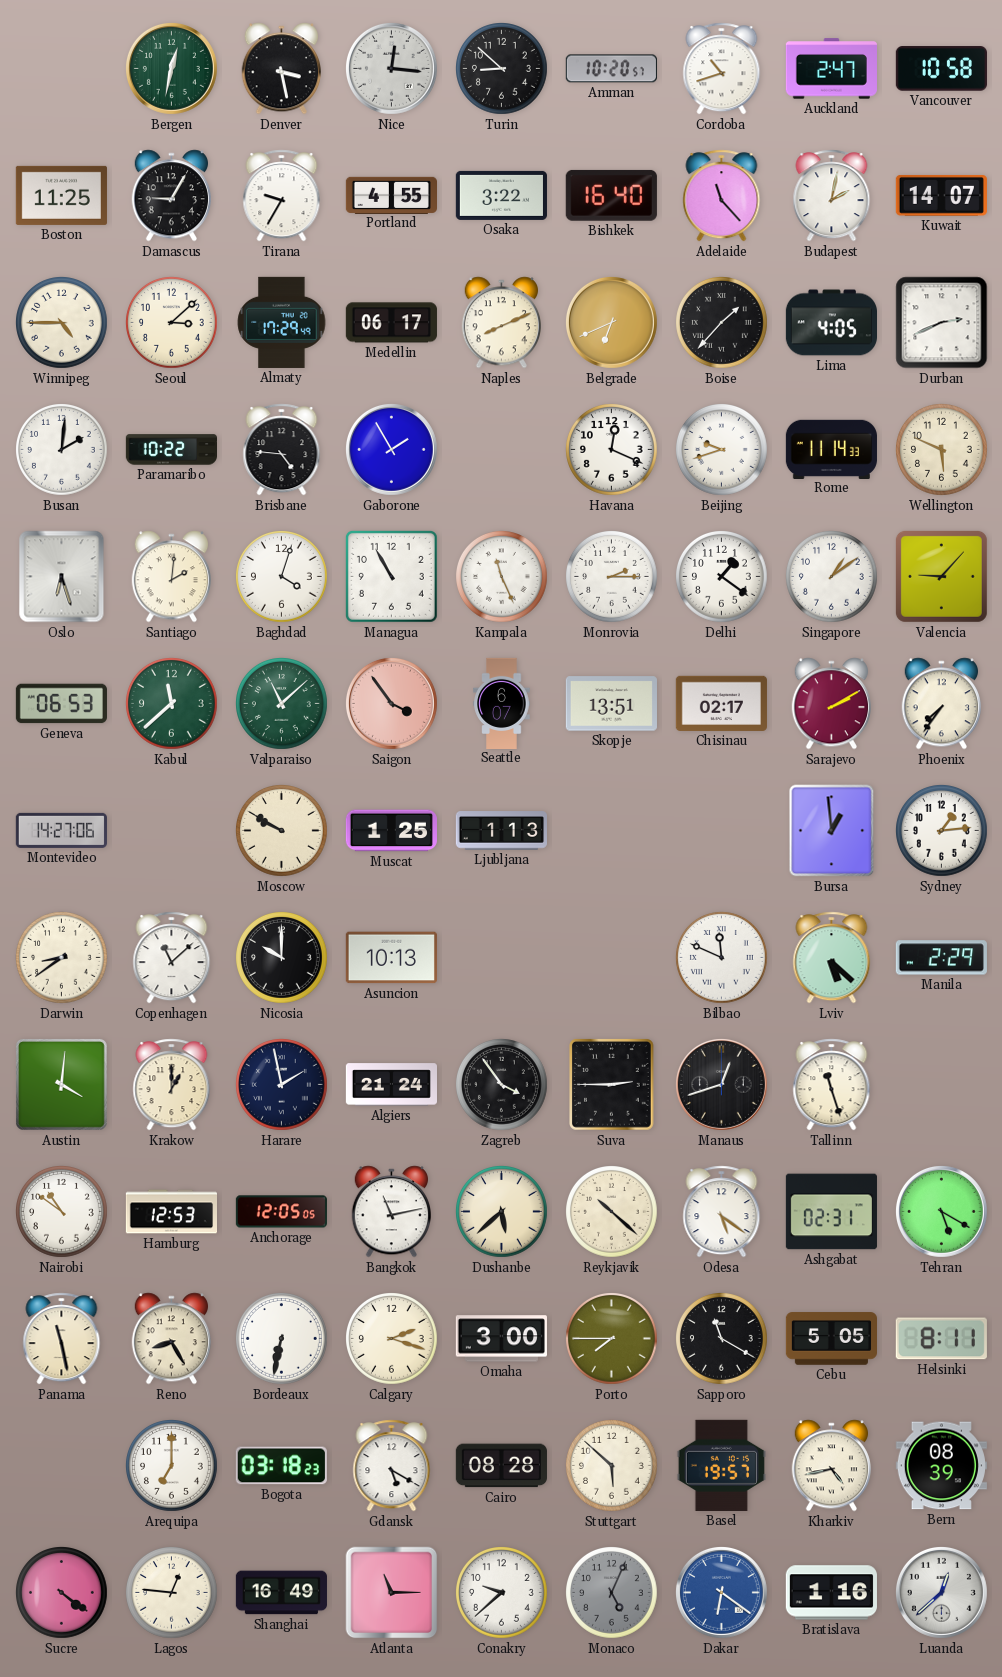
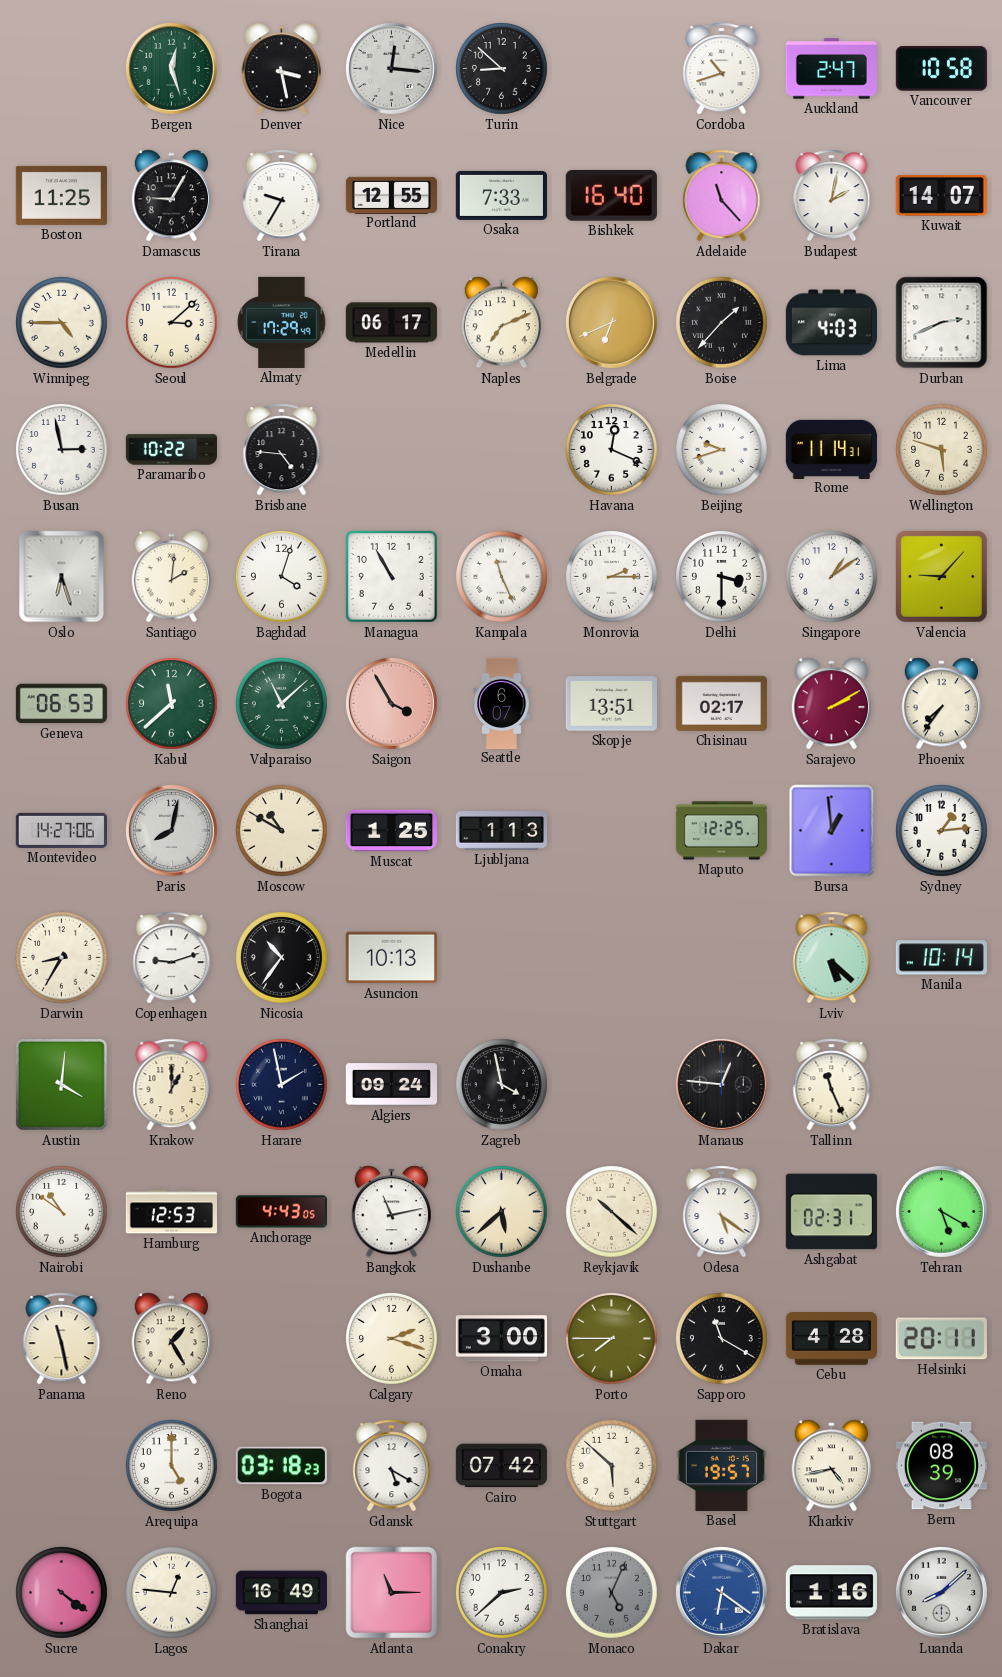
Bergen: 12:32 -> 12:27
Amman: 10:20 -> none
Portland: 4:55 -> 12:55
Osaka: 3:22 -> 7:33
Naples: 8:11 -> 7:11
Lima: 4:05 -> 4:03
Busan: 2:01 -> 2:58
Gaborone: 1:55 -> none
Rome: 11:14:33 -> 11:14:31
Wellington: 5:49 -> 5:48
Delhi: 1:21 -> 3:30
Saigon: 3:54 -> 3:55
Paris: none -> 8:02
Moscow: 9:50 -> 10:50
Maputo: none -> 12:25
Darwin: 8:39 -> 8:35
Copenhagen: 11:08 -> 9:12
Nicosia: 10:00 -> 10:36
Bilbao: 11:49 -> none
Manila: 2:29 -> 10:14
Algiers: 21:24 -> 09:24
Zagreb: 3:54 -> 3:58
Suva: 2:45 -> none
Manaus: 12:42 -> 12:46
Tallinn: 11:27 -> 11:26
Anchorage: 12:05 -> 4:43
Reno: 8:25 -> 1:25
Bordeaux: 6:32 -> none
Cebu: 5:05 -> 4:28
Helsinki: 8:11 -> 20:11
Arequipa: 7:00 -> 5:00
Cairo: 08:28 -> 07:42
Conakry: 9:38 -> 2:38
Luanda: 12:38 -> 8:08
